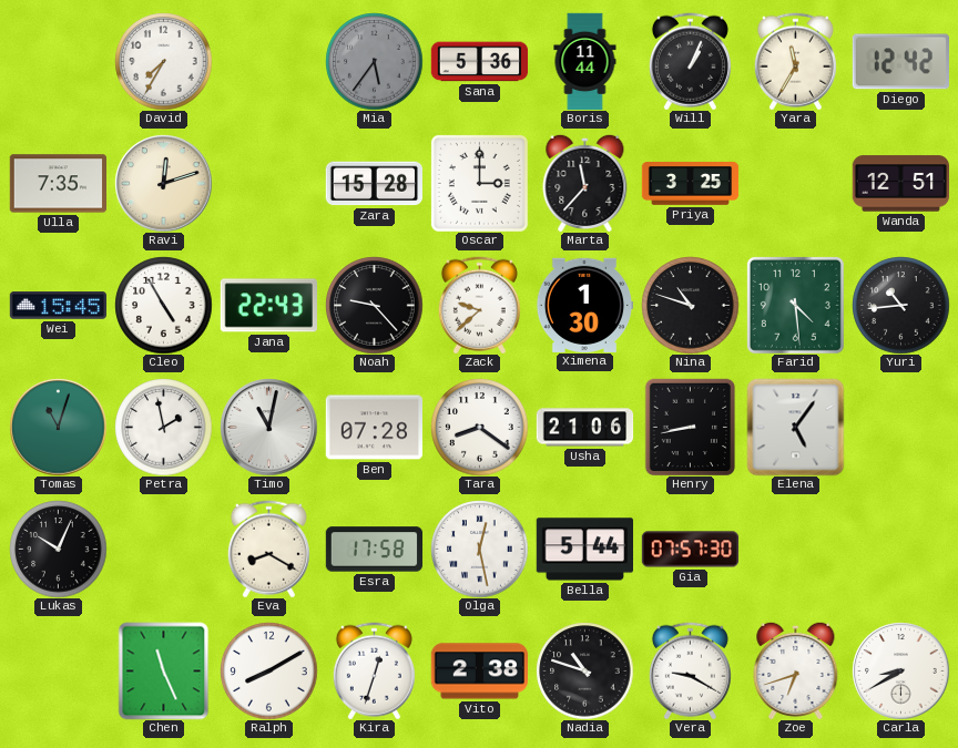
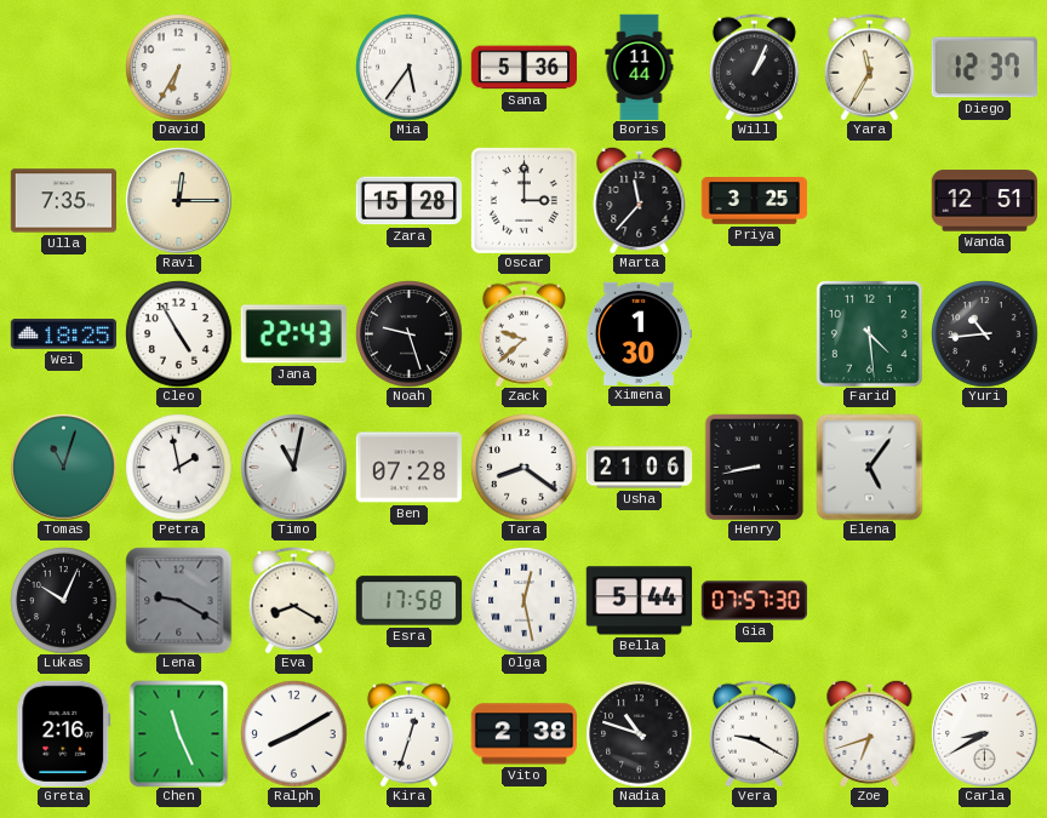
David: 7:35 -> 6:35
Mia dial: grey -> white
Diego: 12:42 -> 12:37
Ravi: 12:12 -> 12:15
Wei: 15:45 -> 18:25
Noah: 9:23 -> 9:27
Nina: 10:48 -> none
Lena: none -> 9:20
Greta: none -> 2:16
